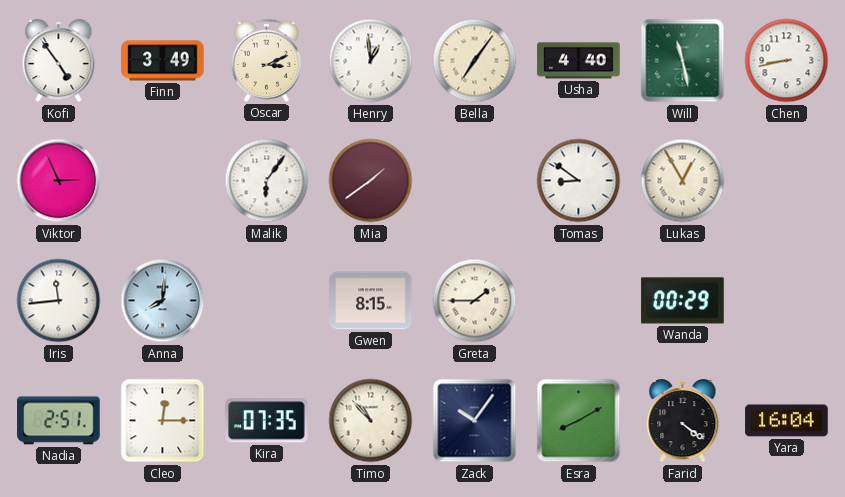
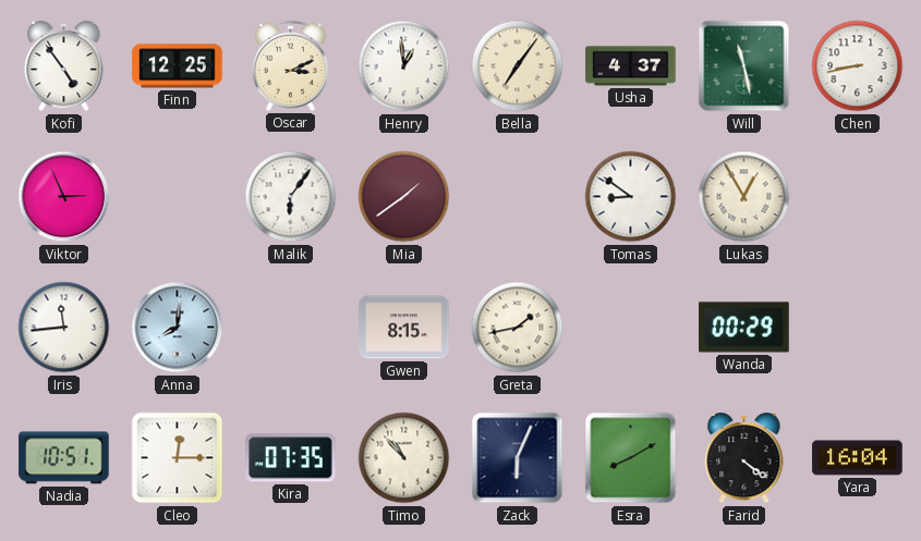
Finn: 3:49 -> 12:25
Usha: 4:40 -> 4:37
Greta: 1:45 -> 1:43
Nadia: 2:51 -> 10:51
Zack: 10:06 -> 6:04
